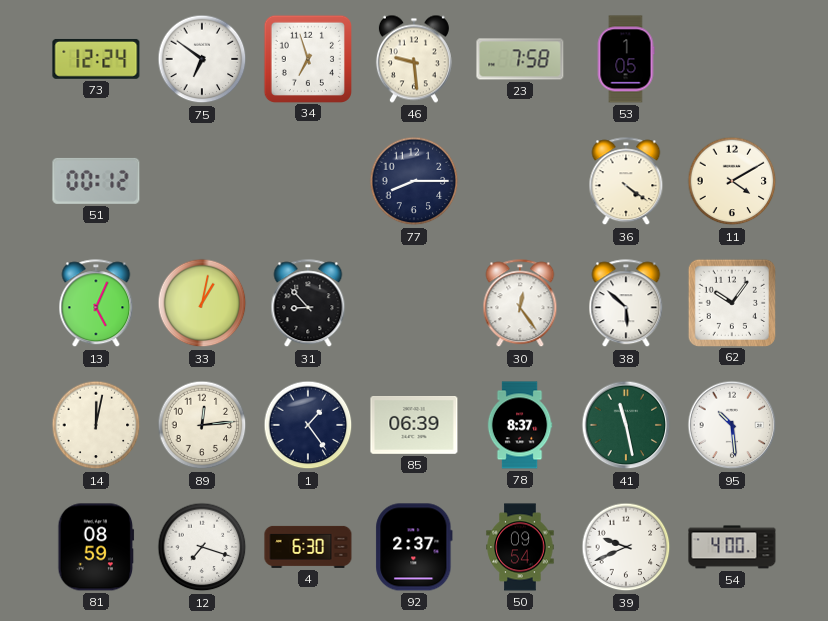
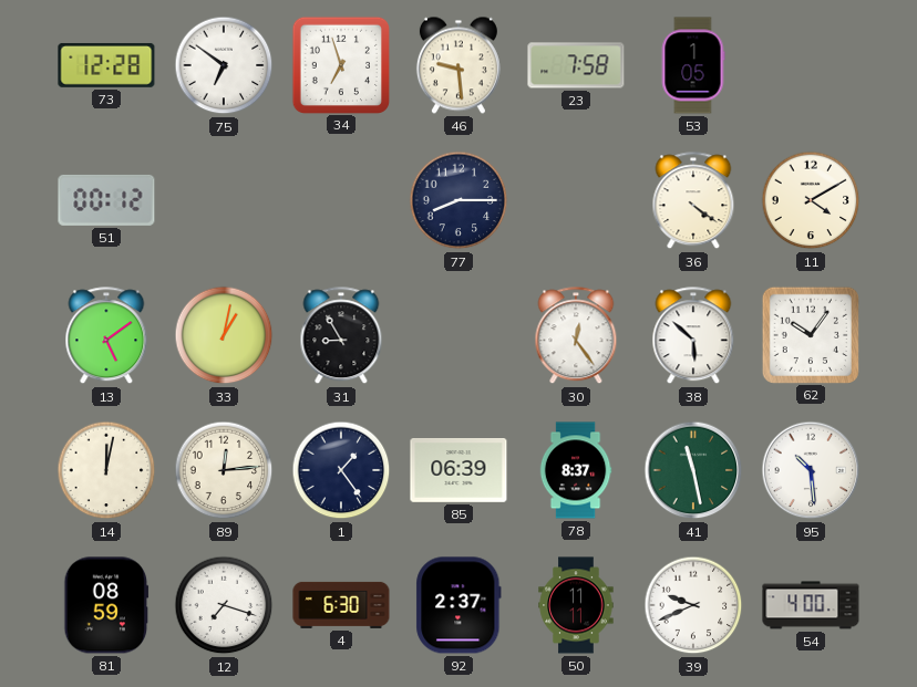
73: 12:24 -> 12:28
13: 5:04 -> 5:09
31: 8:53 -> 8:55
50: 09:54 -> 11:11
